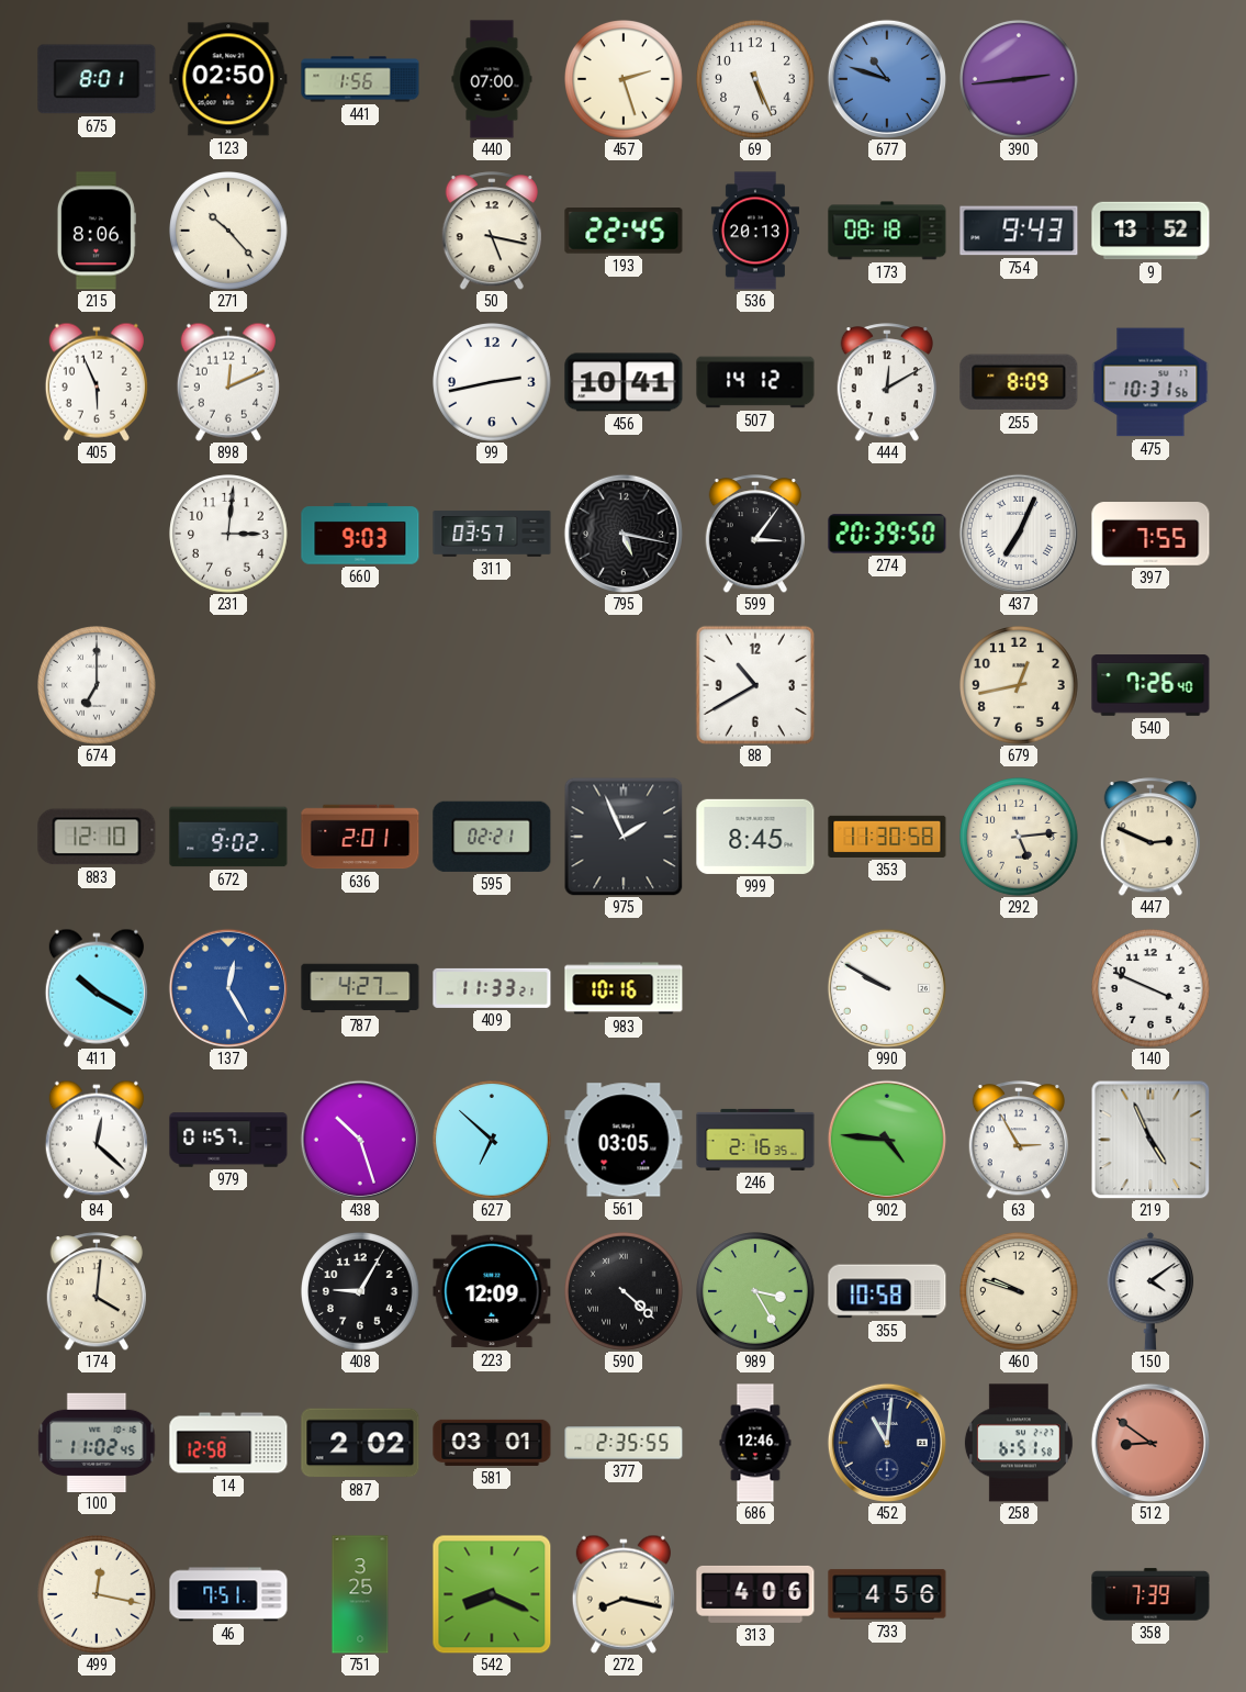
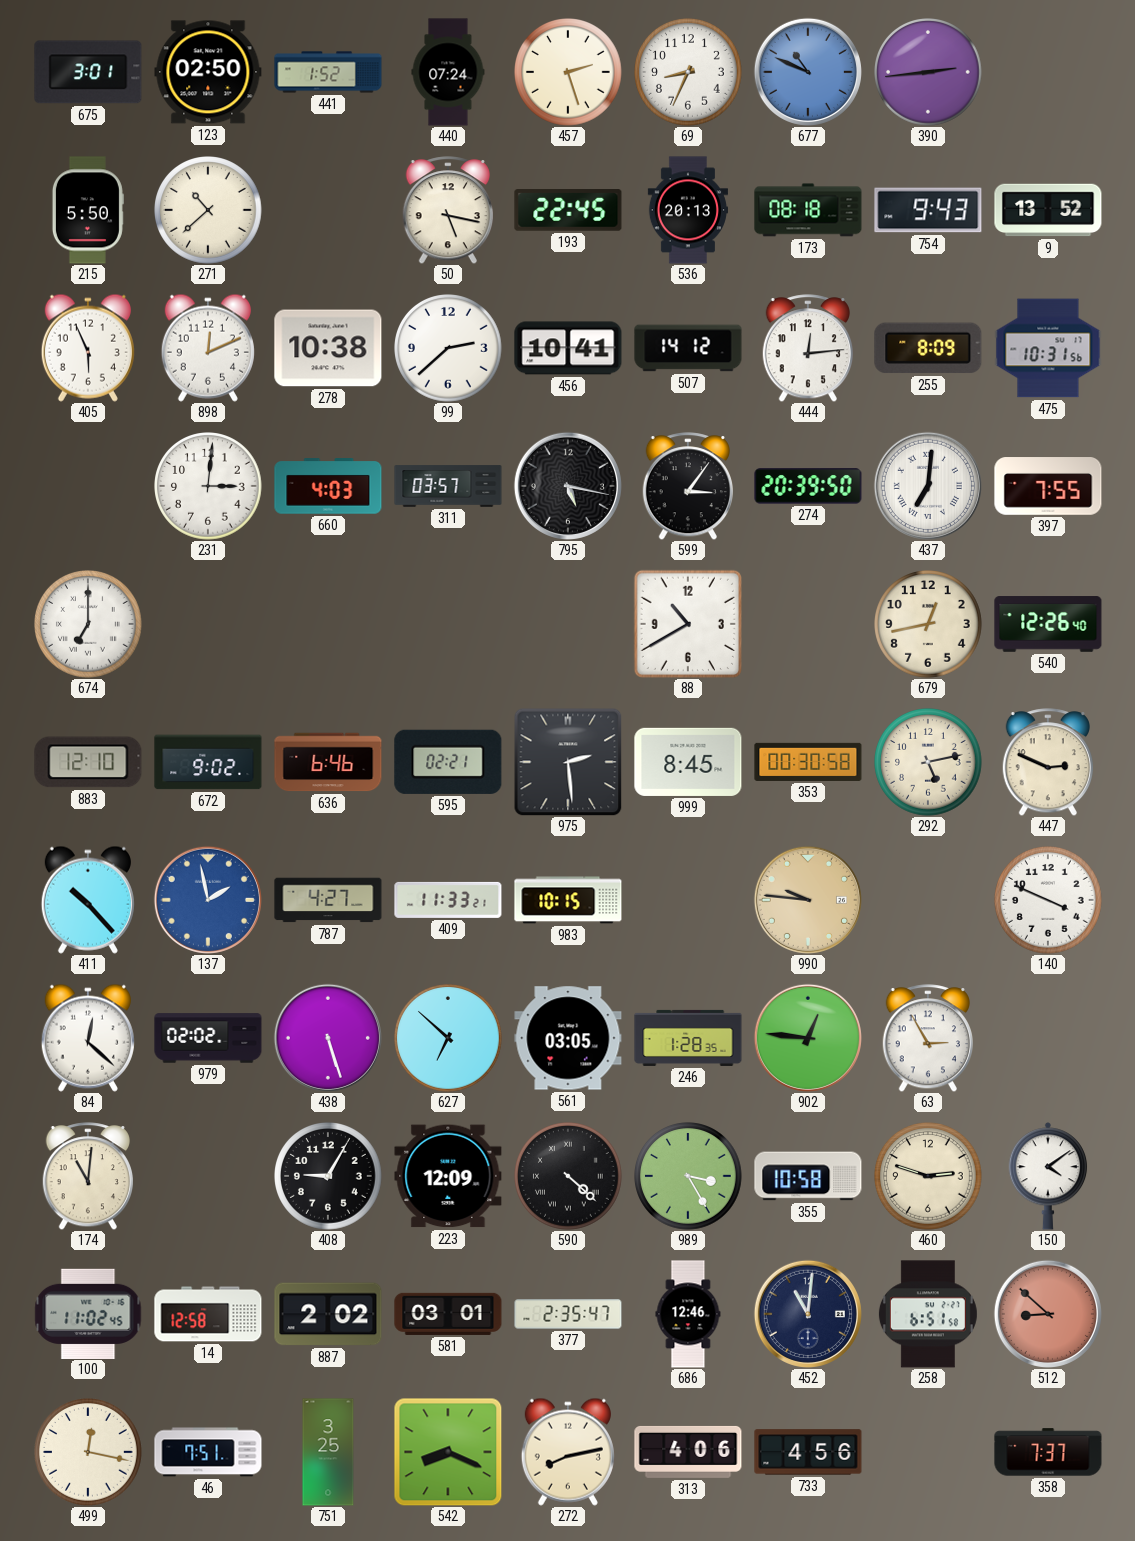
675: 8:01 -> 3:01
441: 1:56 -> 1:52
440: 07:00 -> 07:24
69: 5:26 -> 8:34
677: 10:48 -> 10:49
215: 8:06 -> 5:50
271: 10:23 -> 10:38
278: none -> 10:38
99: 2:43 -> 2:38
444: 12:10 -> 12:14
660: 9:03 -> 4:03
437: 7:04 -> 7:01
540: 7:26 -> 12:26
636: 2:01 -> 6:46
975: 1:56 -> 2:29
353: 11:30 -> 00:30
292: 5:14 -> 5:13
411: 10:20 -> 10:23
137: 12:25 -> 1:58
983: 10:16 -> 10:15
990: 9:50 -> 9:46
990 dial: white -> champagne
979: 01:57 -> 02:02
438: 10:27 -> 5:27
246: 2:16 -> 1:28
902: 4:46 -> 12:46
219: 4:56 -> none
174: 4:01 -> 11:01
460: 9:48 -> 2:48
377: 2:35:55 -> 2:35:47
512: 8:51 -> 8:52
272: 8:17 -> 8:13
358: 7:39 -> 7:37
